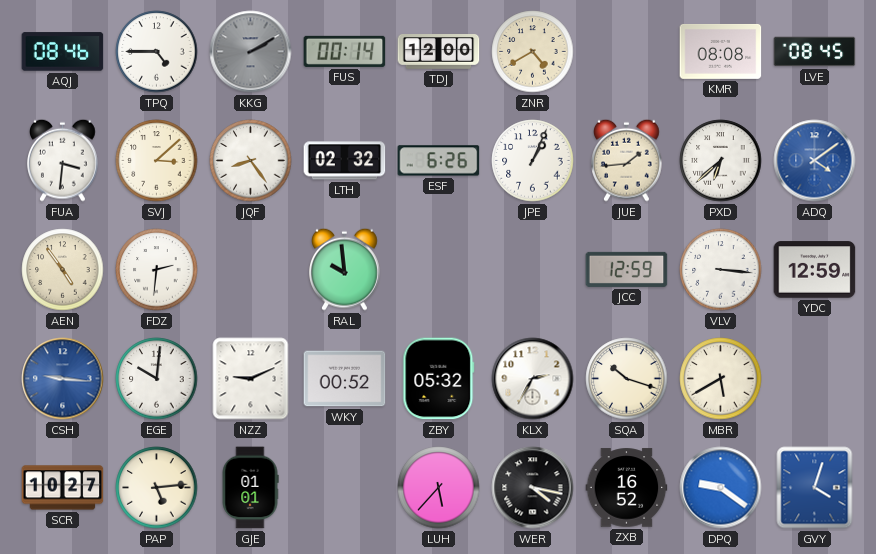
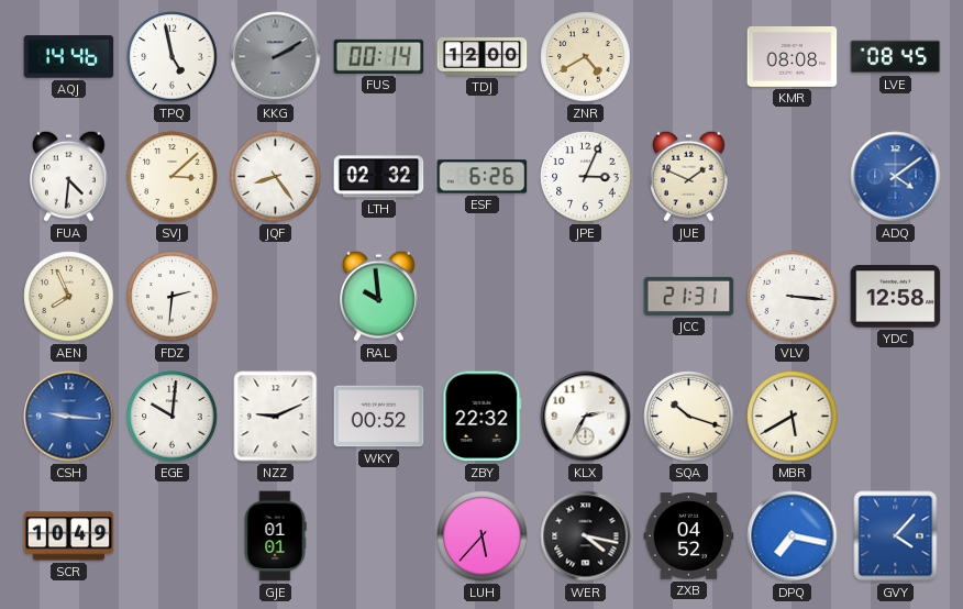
AQJ: 08:46 -> 14:46
TPQ: 4:45 -> 4:58
FUA: 3:31 -> 4:31
JPE: 1:04 -> 3:04
JUE: 1:44 -> 1:49
PXD: 6:38 -> none
AEN: 4:54 -> 7:56
JCC: 12:59 -> 21:31
YDC: 12:59 -> 12:58
ZBY: 05:32 -> 22:32
SCR: 10:27 -> 10:49
PAP: 5:14 -> none
ZXB: 16:52 -> 04:52
DPQ: 9:21 -> 7:17
GVY: 4:03 -> 4:07
